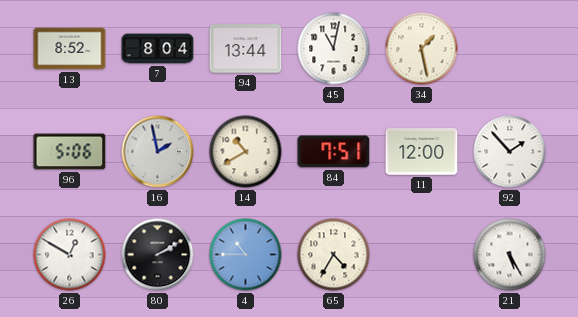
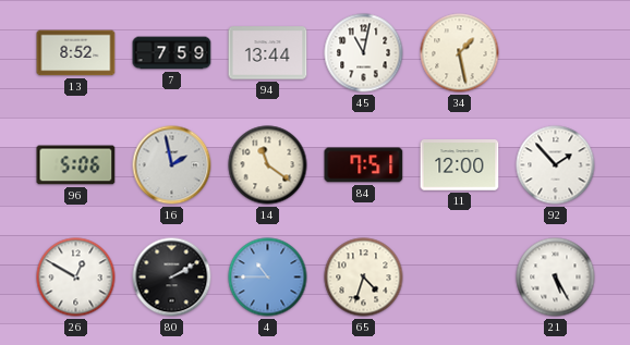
7: 8:04 -> 7:59
14: 10:40 -> 11:21
65: 4:35 -> 4:33
